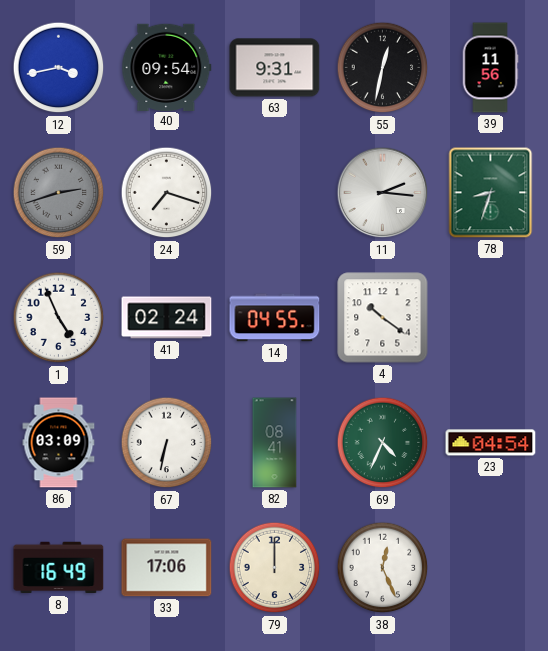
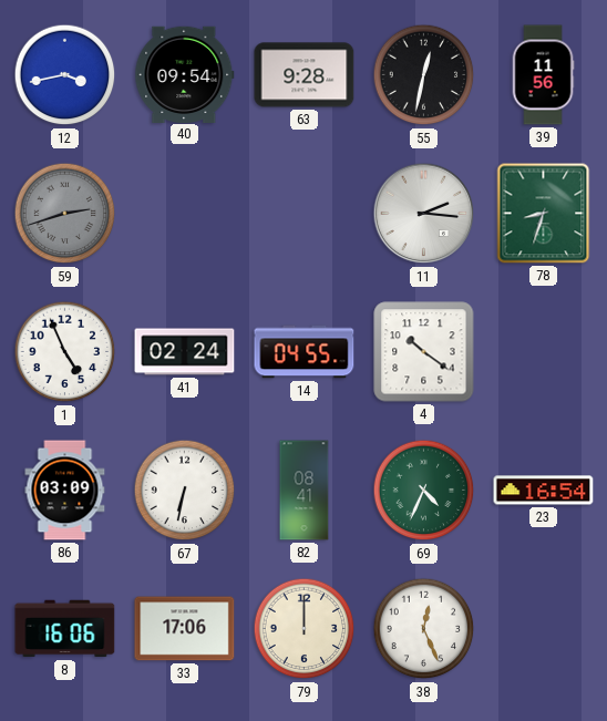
63: 9:31 -> 9:28
24: 7:18 -> none
23: 04:54 -> 16:54
8: 16:49 -> 16:06
